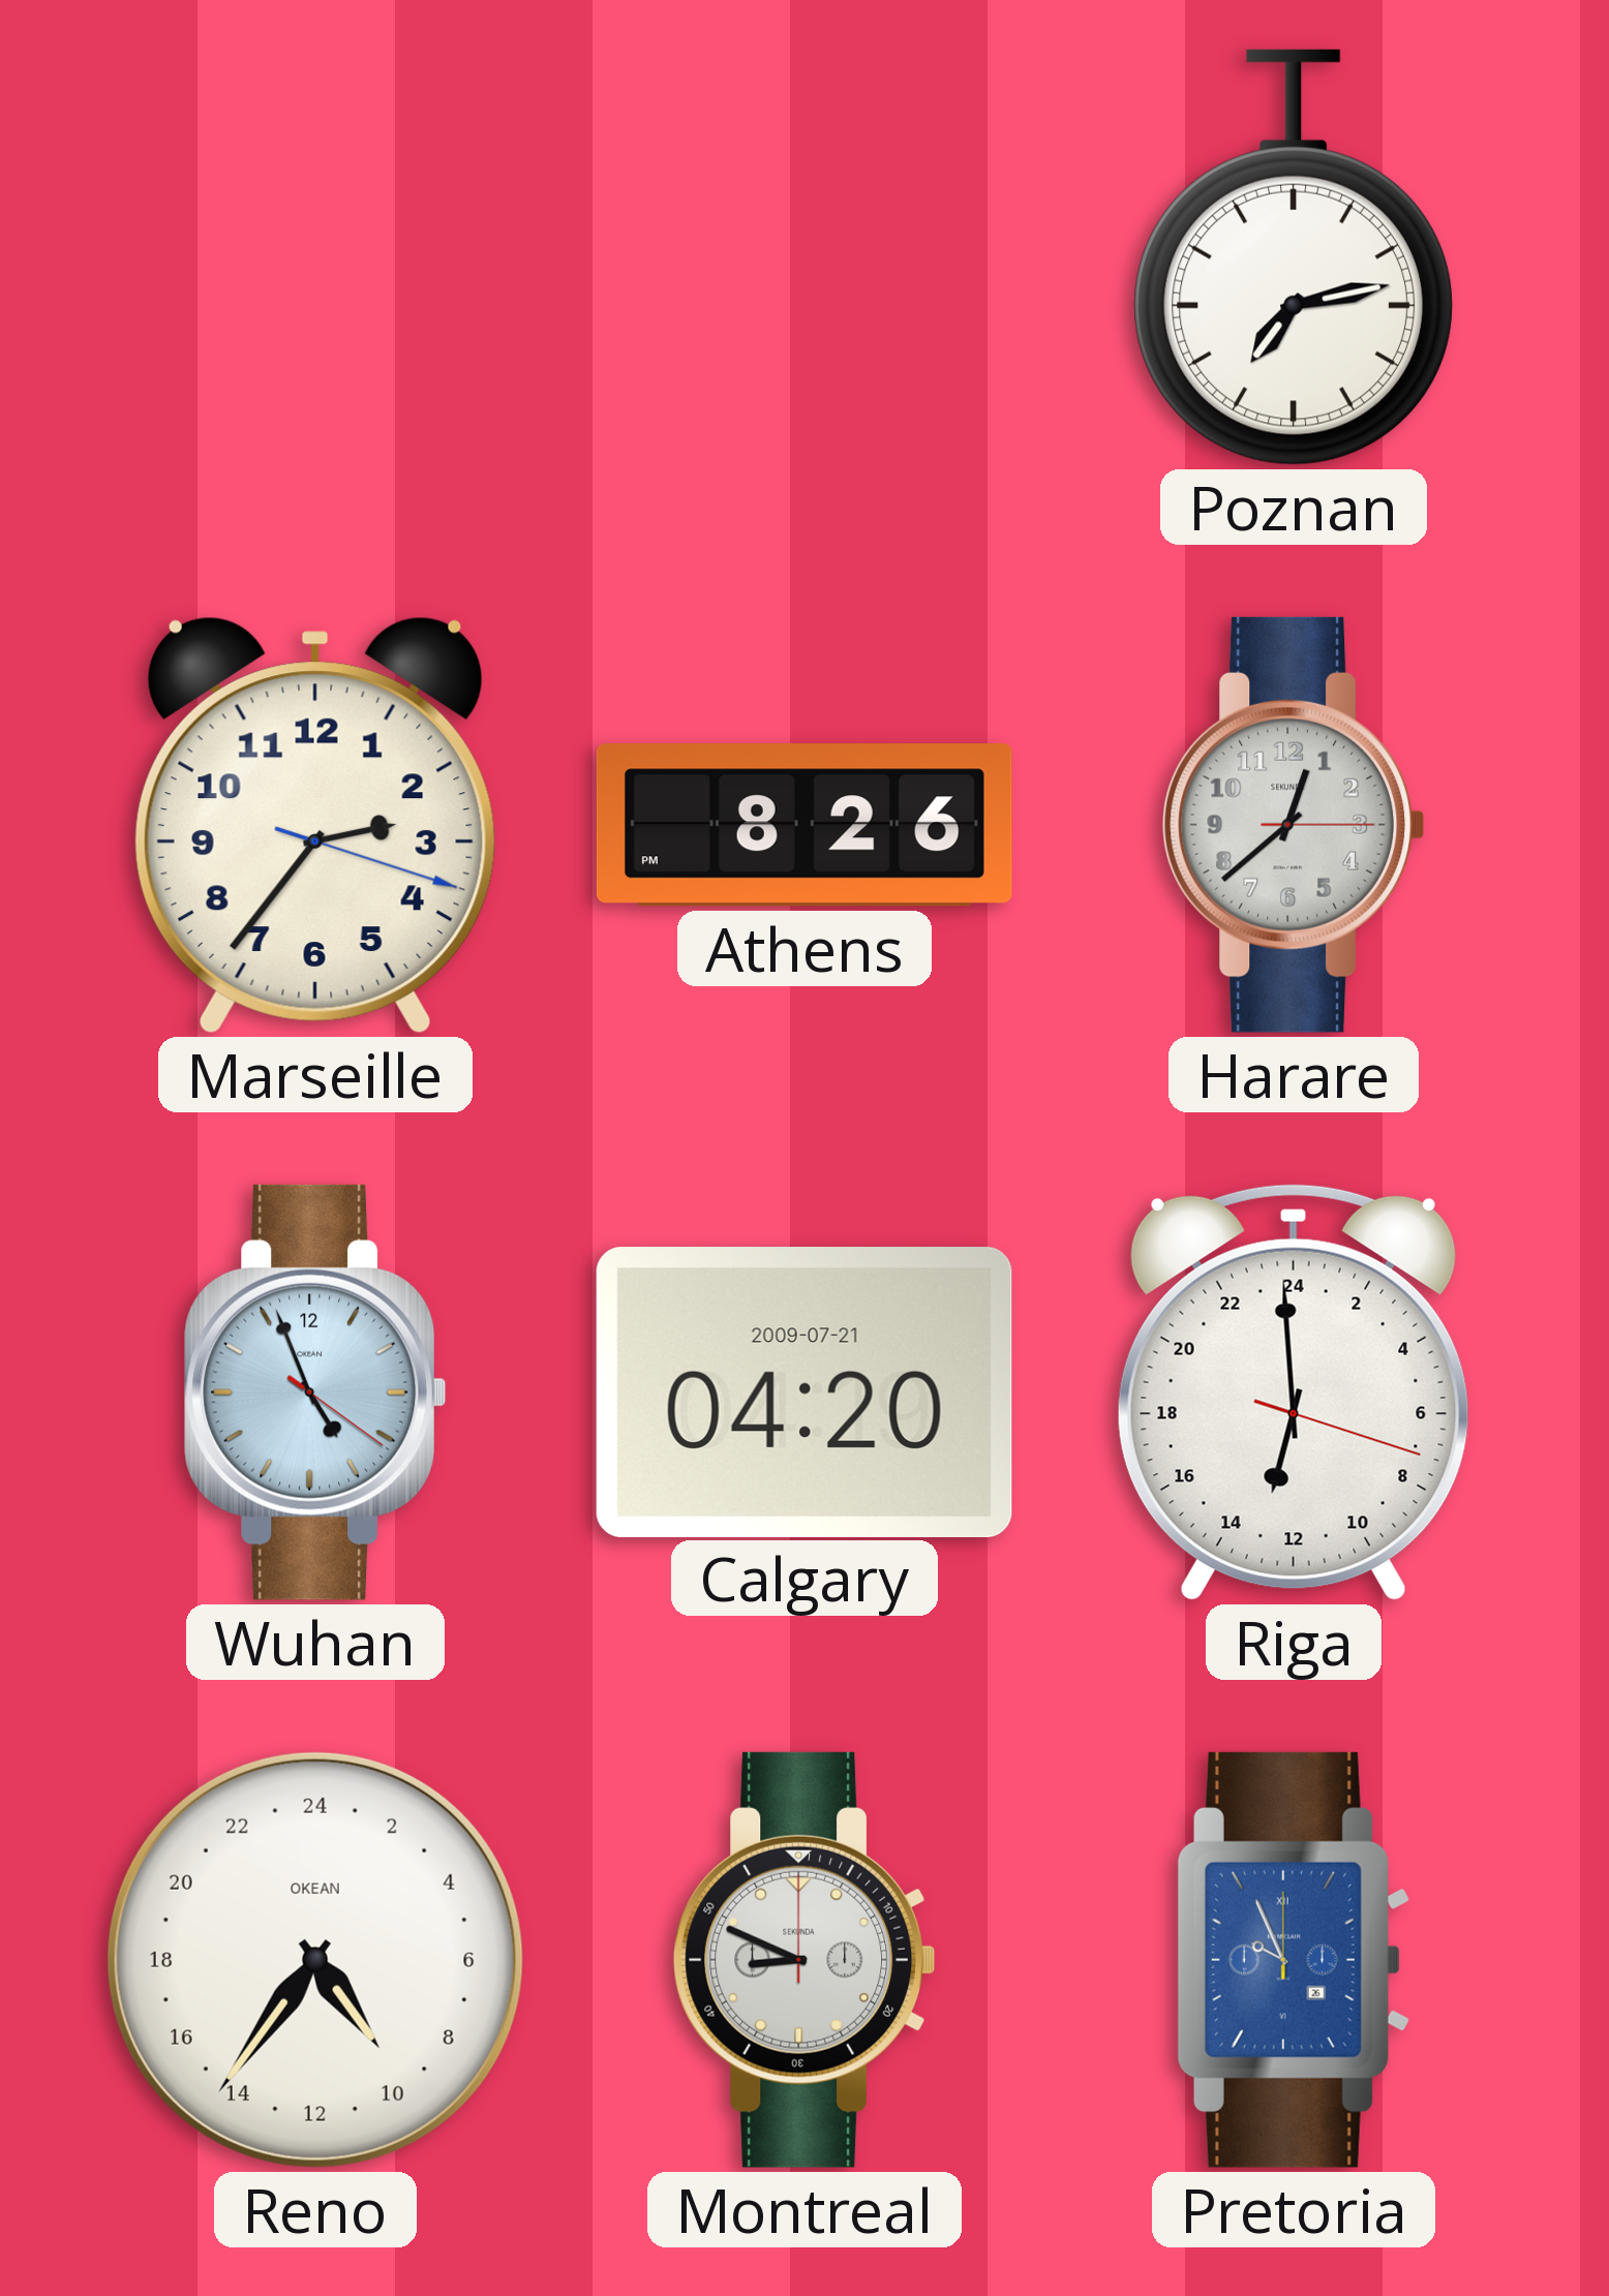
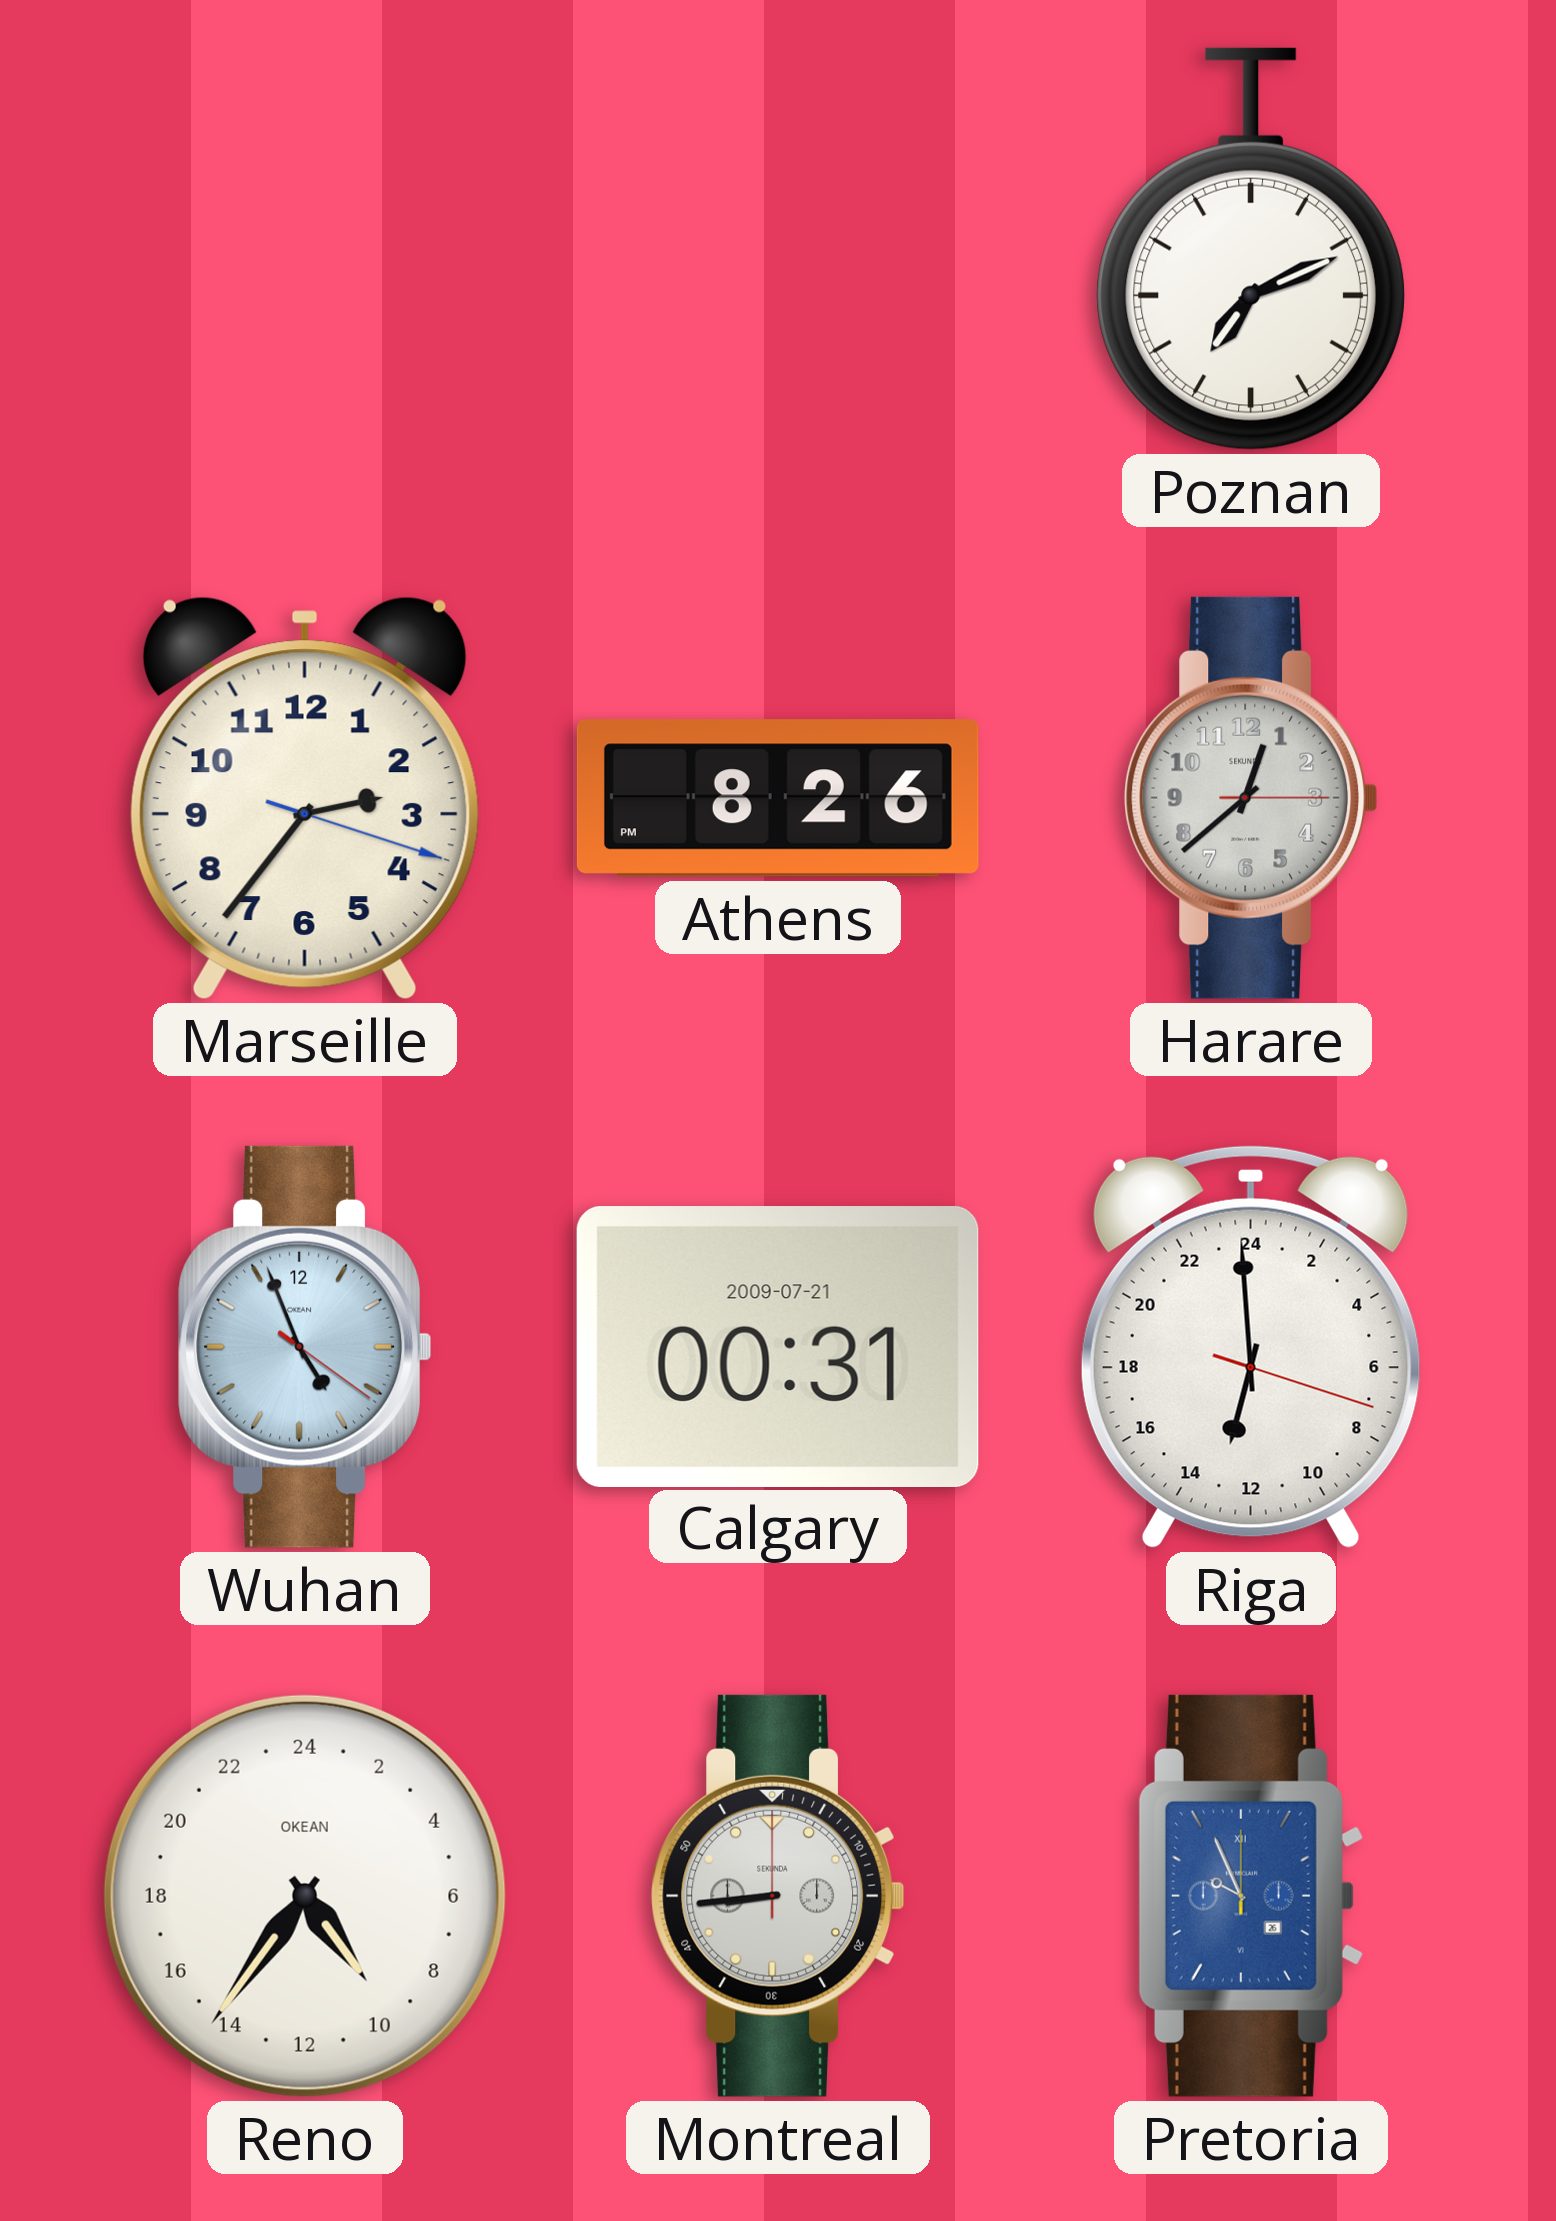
Poznan: 7:13 -> 7:11
Calgary: 04:20 -> 00:31
Montreal: 8:49 -> 8:44
